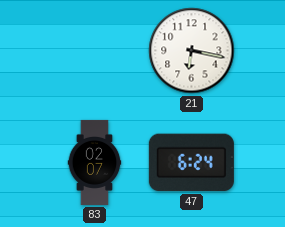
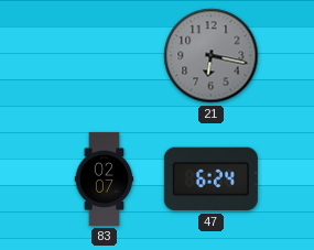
21 dial: white -> grey
